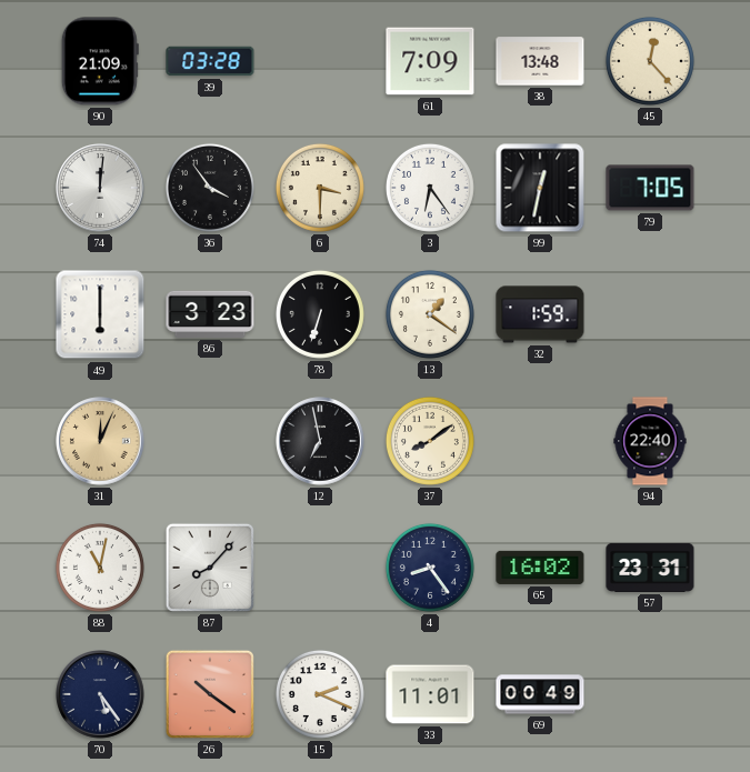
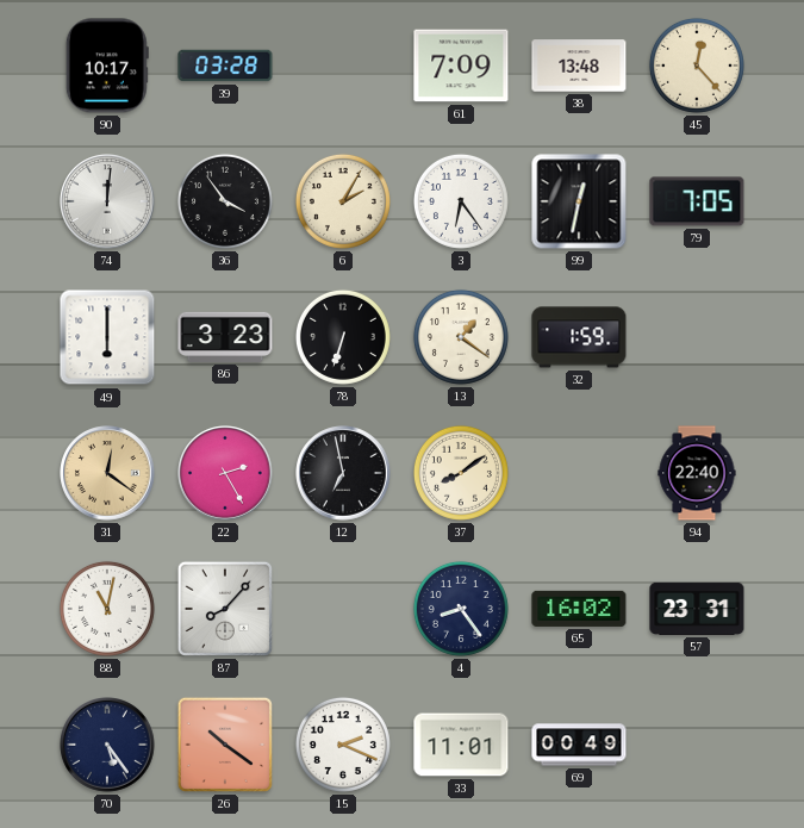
90: 21:09 -> 10:17
6: 3:30 -> 2:05
31: 12:04 -> 12:21
22: none -> 2:25
